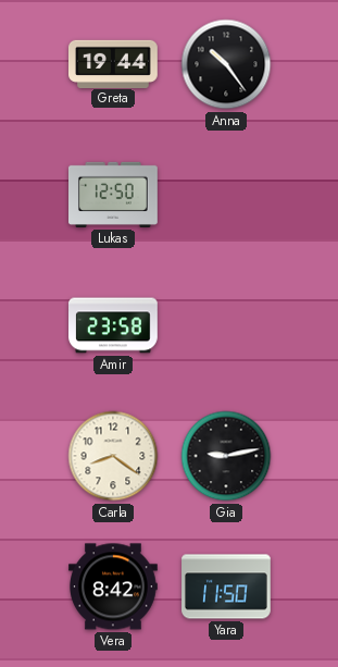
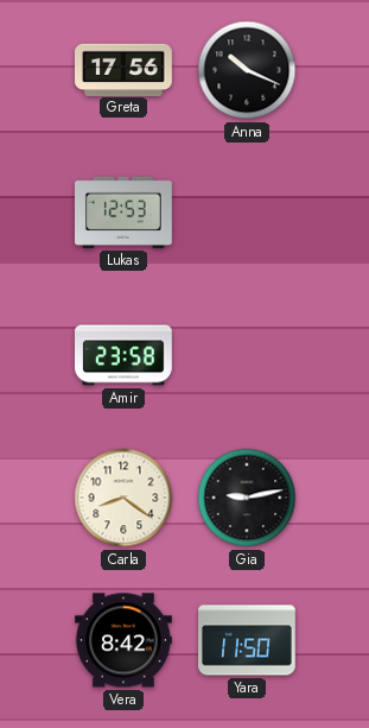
Greta: 19:44 -> 17:56
Anna: 10:24 -> 10:19
Lukas: 12:50 -> 12:53
